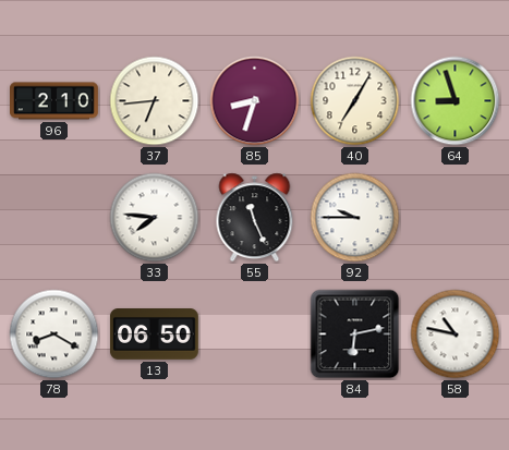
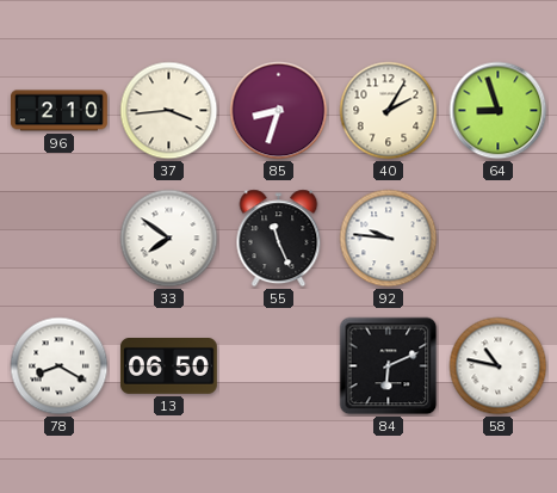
37: 6:44 -> 3:44
40: 7:05 -> 2:05
33: 7:46 -> 7:51
92: 9:45 -> 9:46
84: 6:13 -> 6:11
